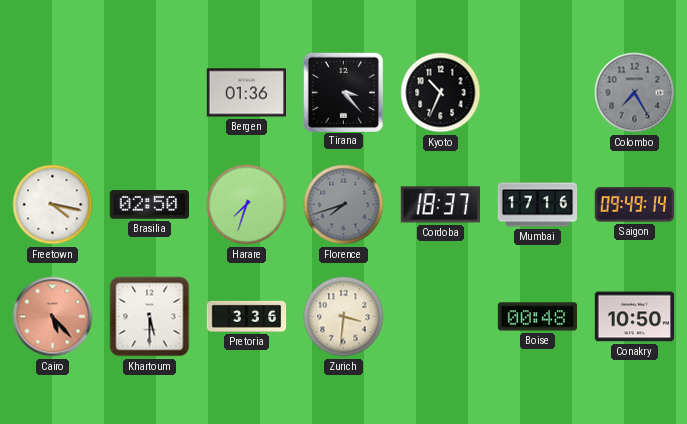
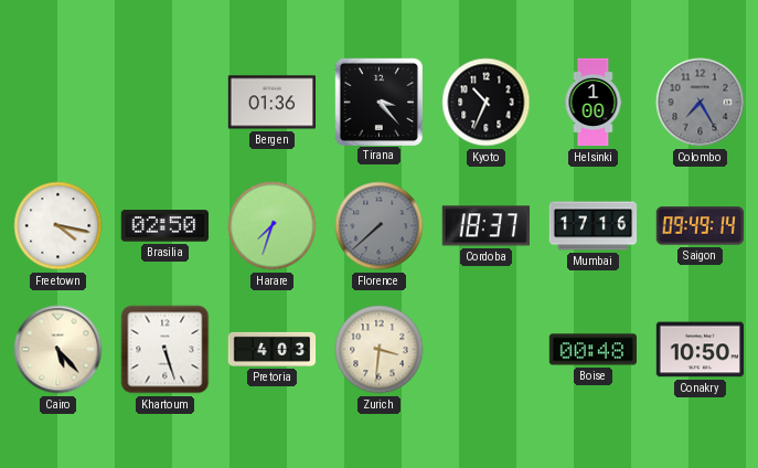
Helsinki: none -> 1:00
Florence: 7:42 -> 7:38
Cairo dial: salmon -> cream
Khartoum: 5:30 -> 5:27
Pretoria: 3:36 -> 4:03
